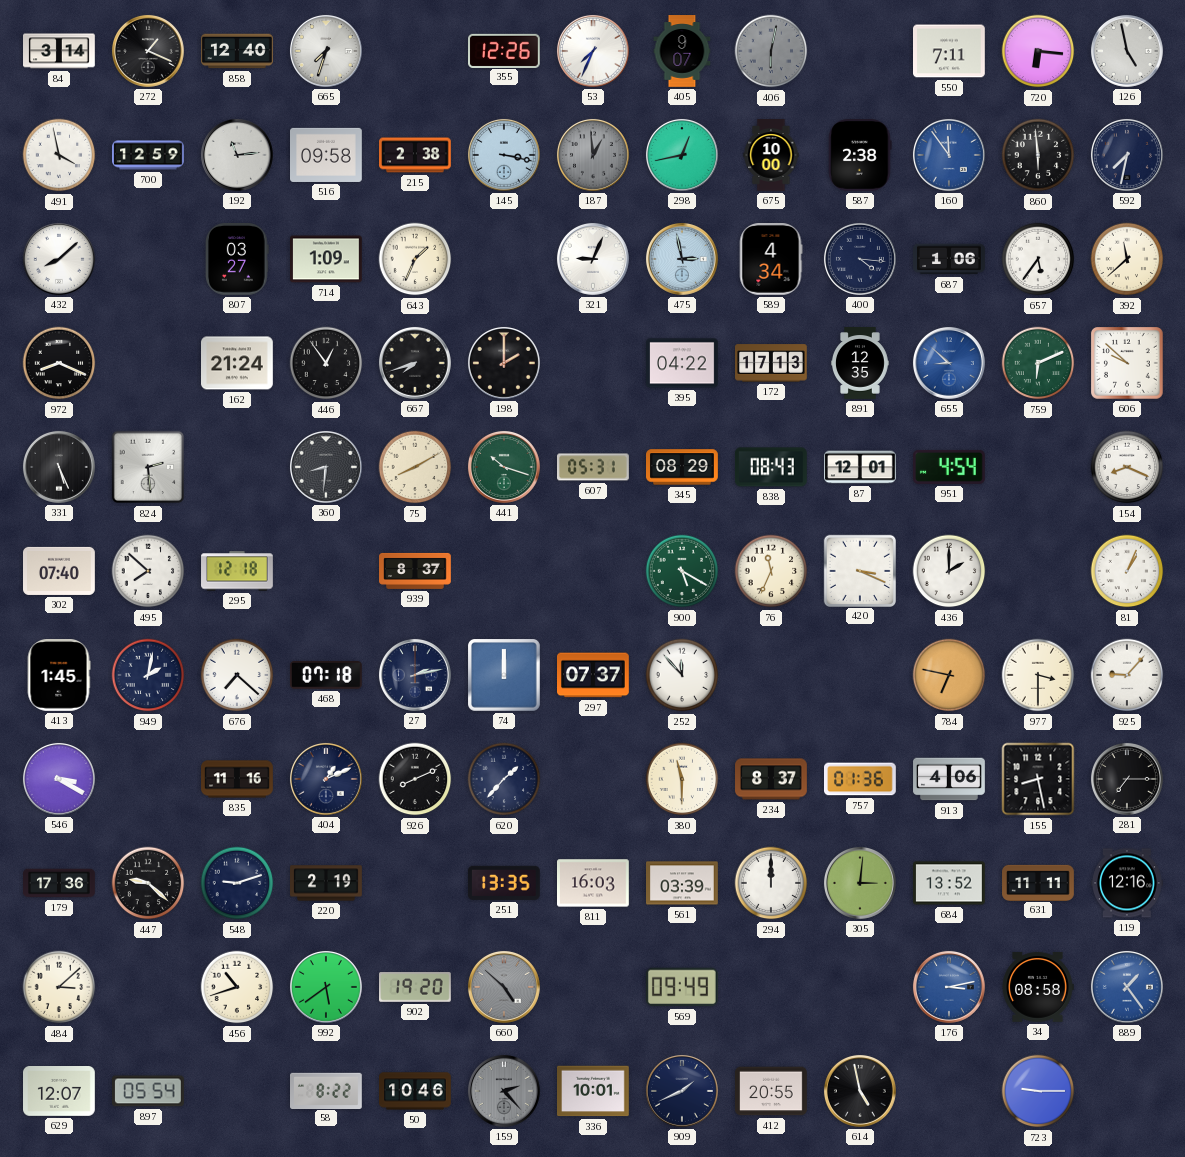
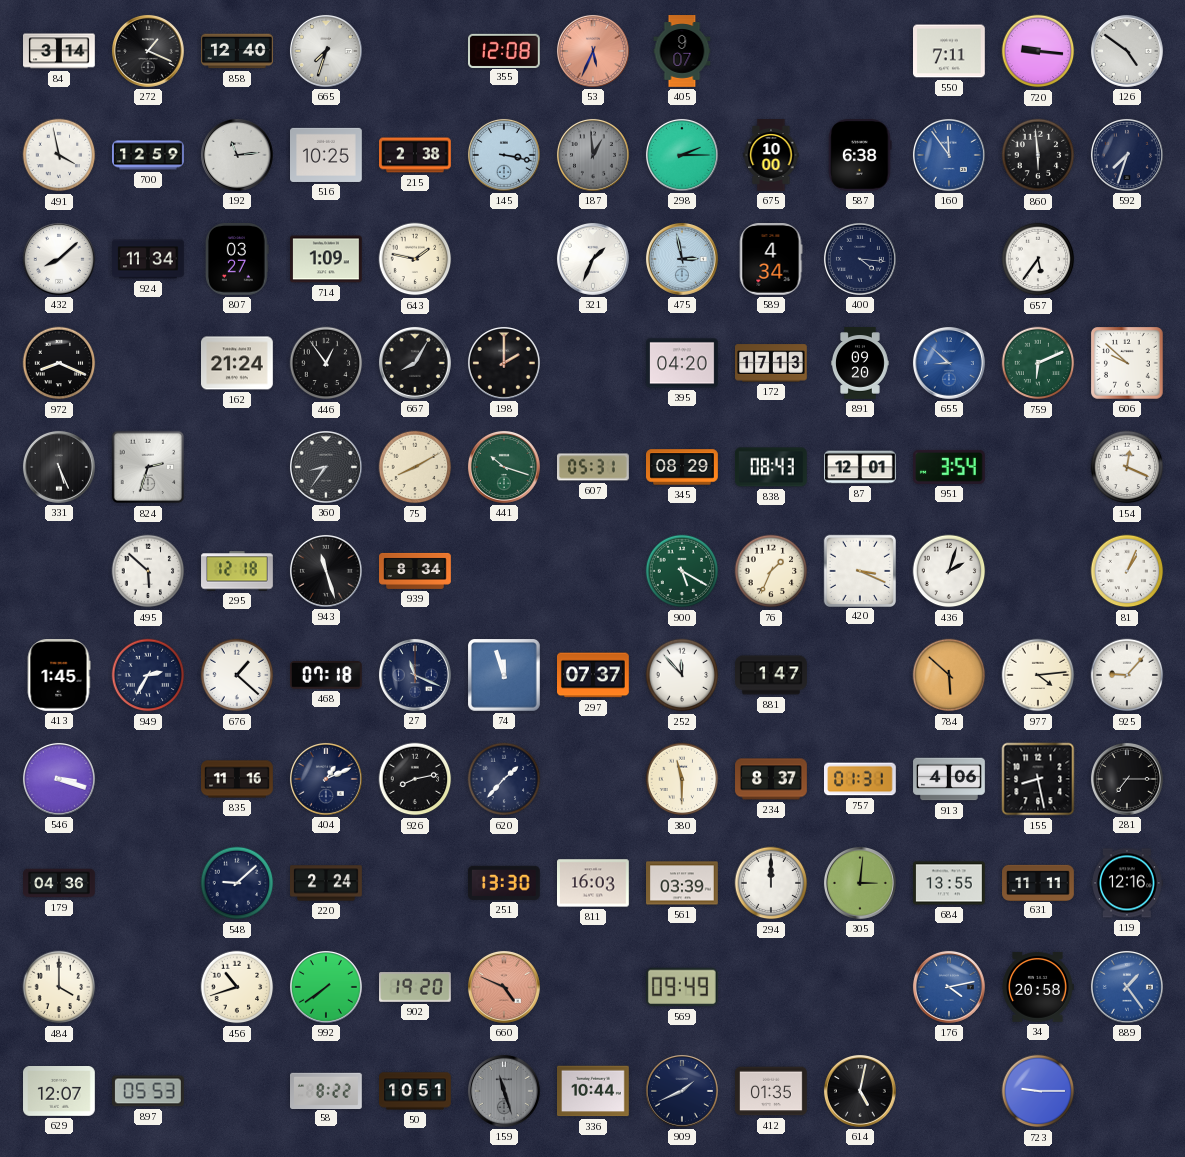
355: 12:26 -> 12:08
53: 7:34 -> 5:34
53 dial: white -> salmon
406: 6:02 -> none
720: 6:16 -> 9:16
126: 4:58 -> 4:51
516: 09:58 -> 10:25
298: 12:43 -> 2:15
587: 2:38 -> 6:38
592: 7:32 -> 7:33
924: none -> 11:34
643: 1:34 -> 1:47
321: 9:04 -> 1:34
687: 1:06 -> none
392: 11:38 -> none
667: 7:42 -> 8:05
395: 04:22 -> 04:20
891: 12:35 -> 09:20
824: 2:29 -> 2:33
360: 8:31 -> 8:36
951: 4:54 -> 3:54
154: 8:19 -> 12:19
302: 07:40 -> none
495: 7:52 -> 5:52
943: none -> 11:27
939: 8:37 -> 8:34
76: 11:34 -> 1:34
436: 2:00 -> 2:03
949: 2:02 -> 2:35
676: 7:22 -> 1:22
27: 2:13 -> 11:19
74: 12:00 -> 11:57
881: none -> 1:47
784: 6:47 -> 5:52
977: 3:30 -> 4:14
546: 3:20 -> 3:18
926: 8:11 -> 8:13
757: 01:36 -> 01:31
179: 17:36 -> 04:36
447: 9:22 -> none
548: 9:12 -> 9:08
220: 2:19 -> 2:24
251: 13:35 -> 13:30
684: 13:52 -> 13:55
484: 3:08 -> 4:00
992: 5:39 -> 7:39
660: 4:52 -> 4:49
660 dial: grey -> salmon
176: 3:13 -> 4:13
34: 08:58 -> 20:58
897: 05:54 -> 05:53
50: 10:46 -> 10:51
159: 2:23 -> 11:27
336: 10:01 -> 10:44
412: 20:55 -> 01:35
614: 4:58 -> 5:02
